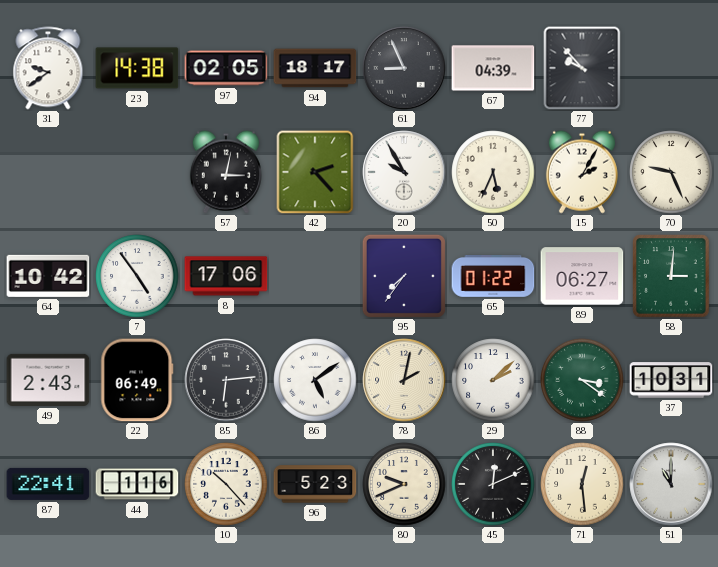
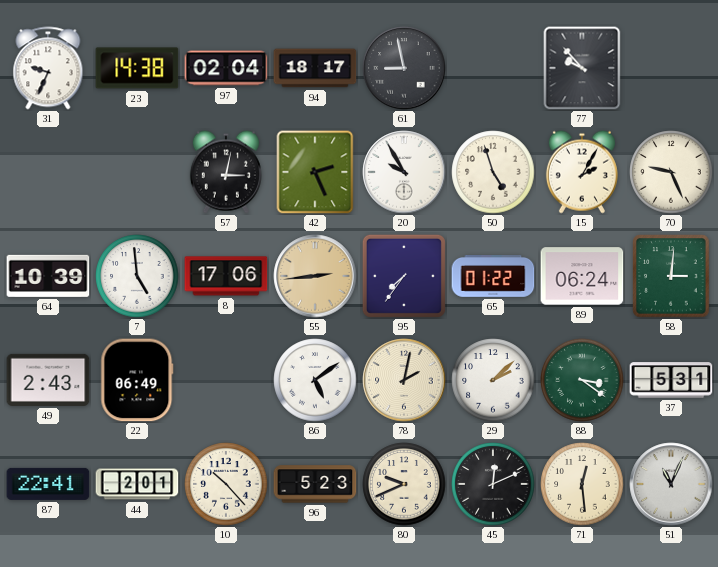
31: 9:39 -> 9:34
97: 02:05 -> 02:04
61: 8:56 -> 8:58
67: 04:39 -> none
42: 2:23 -> 2:26
50: 5:34 -> 4:57
64: 10:42 -> 10:39
7: 4:54 -> 4:59
55: none -> 2:44
89: 06:27 -> 06:24
85: 6:14 -> none
37: 10:31 -> 5:31
44: 1:16 -> 2:01
51: 11:00 -> 11:04
